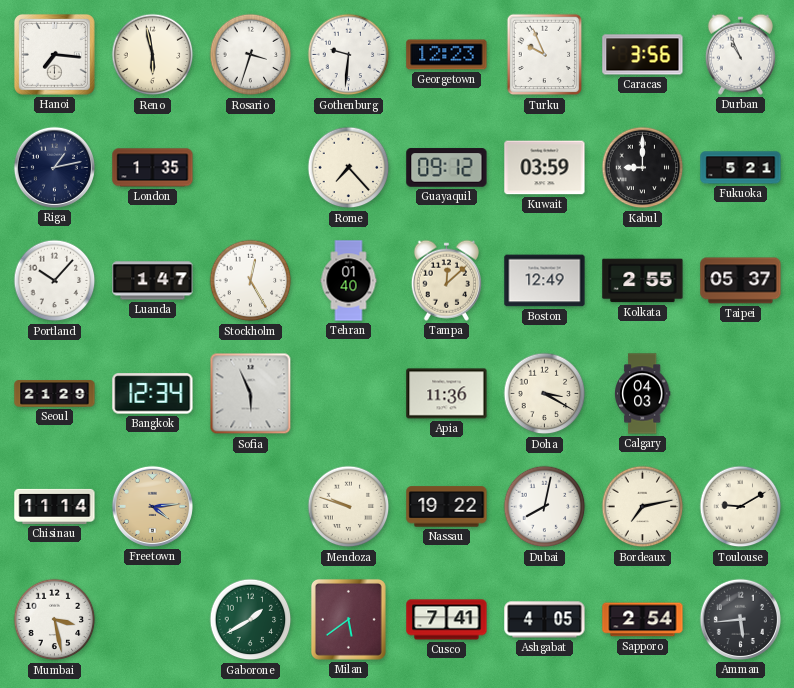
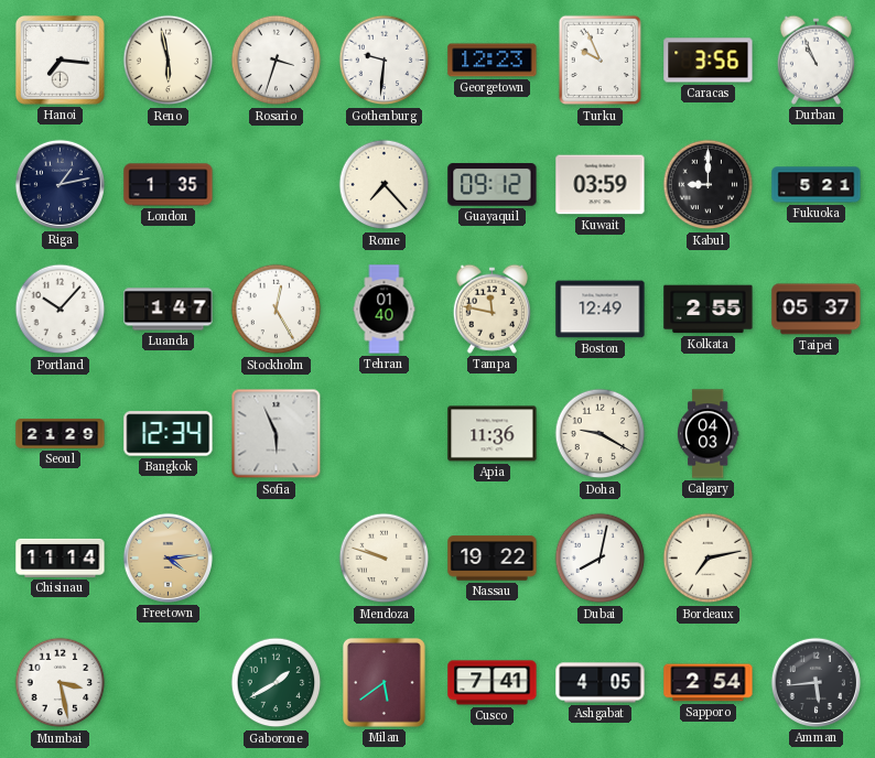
Tampa: 12:08 -> 11:47
Doha: 3:20 -> 9:20
Toulouse: 9:10 -> none
